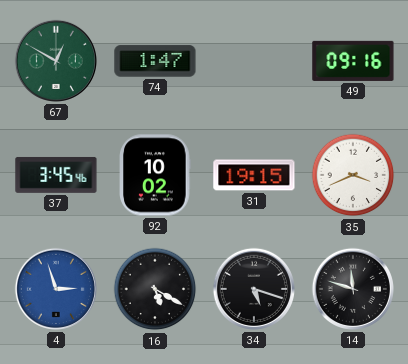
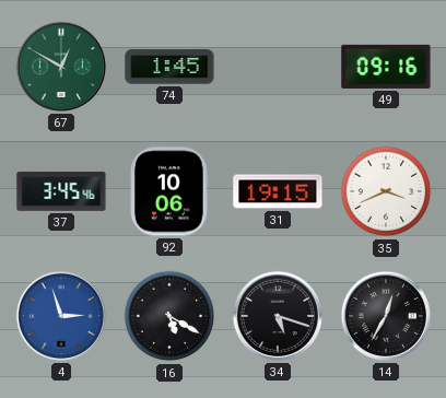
74: 1:47 -> 1:45
92: 10:02 -> 10:06
14: 11:48 -> 12:35
